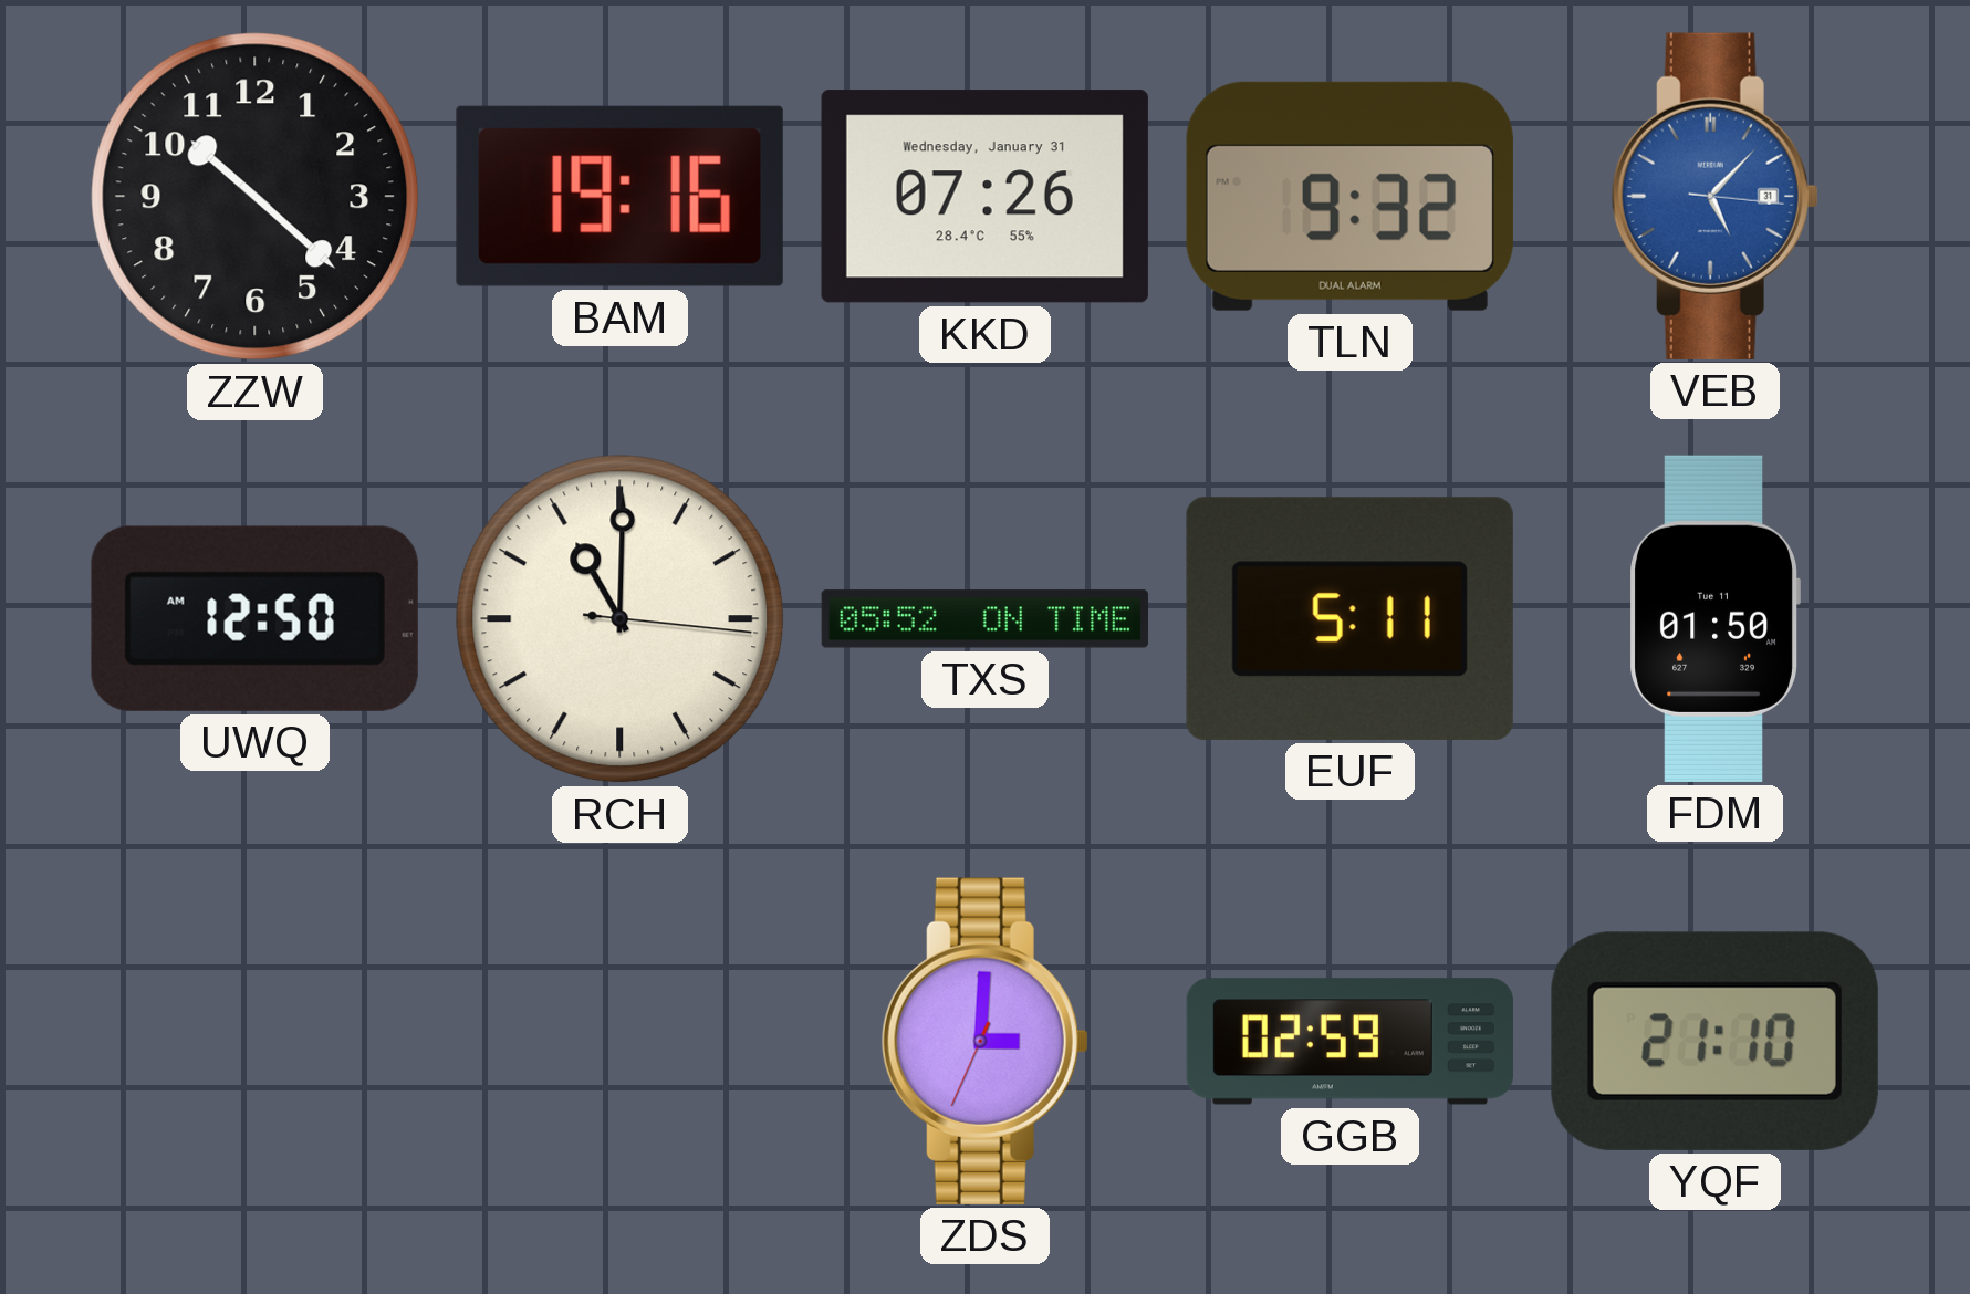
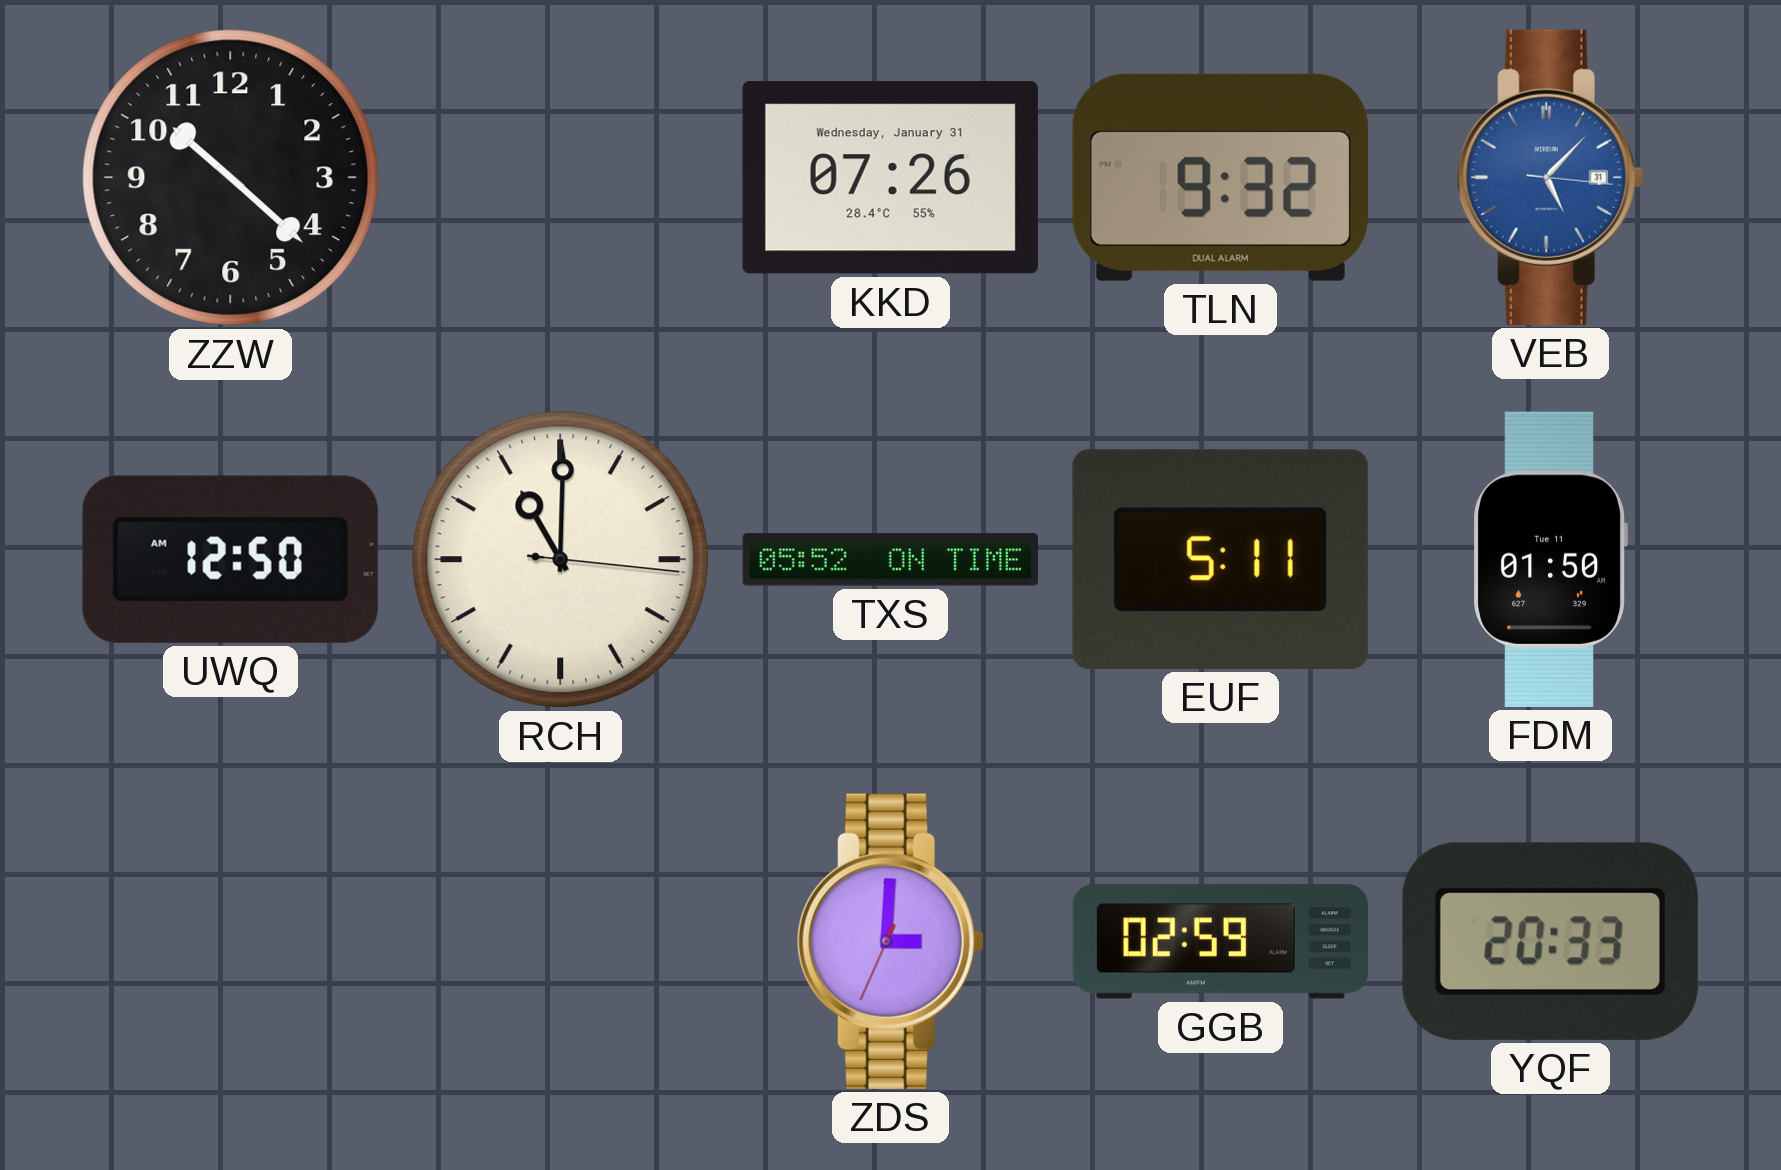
BAM: 19:16 -> none
YQF: 21:10 -> 20:33
